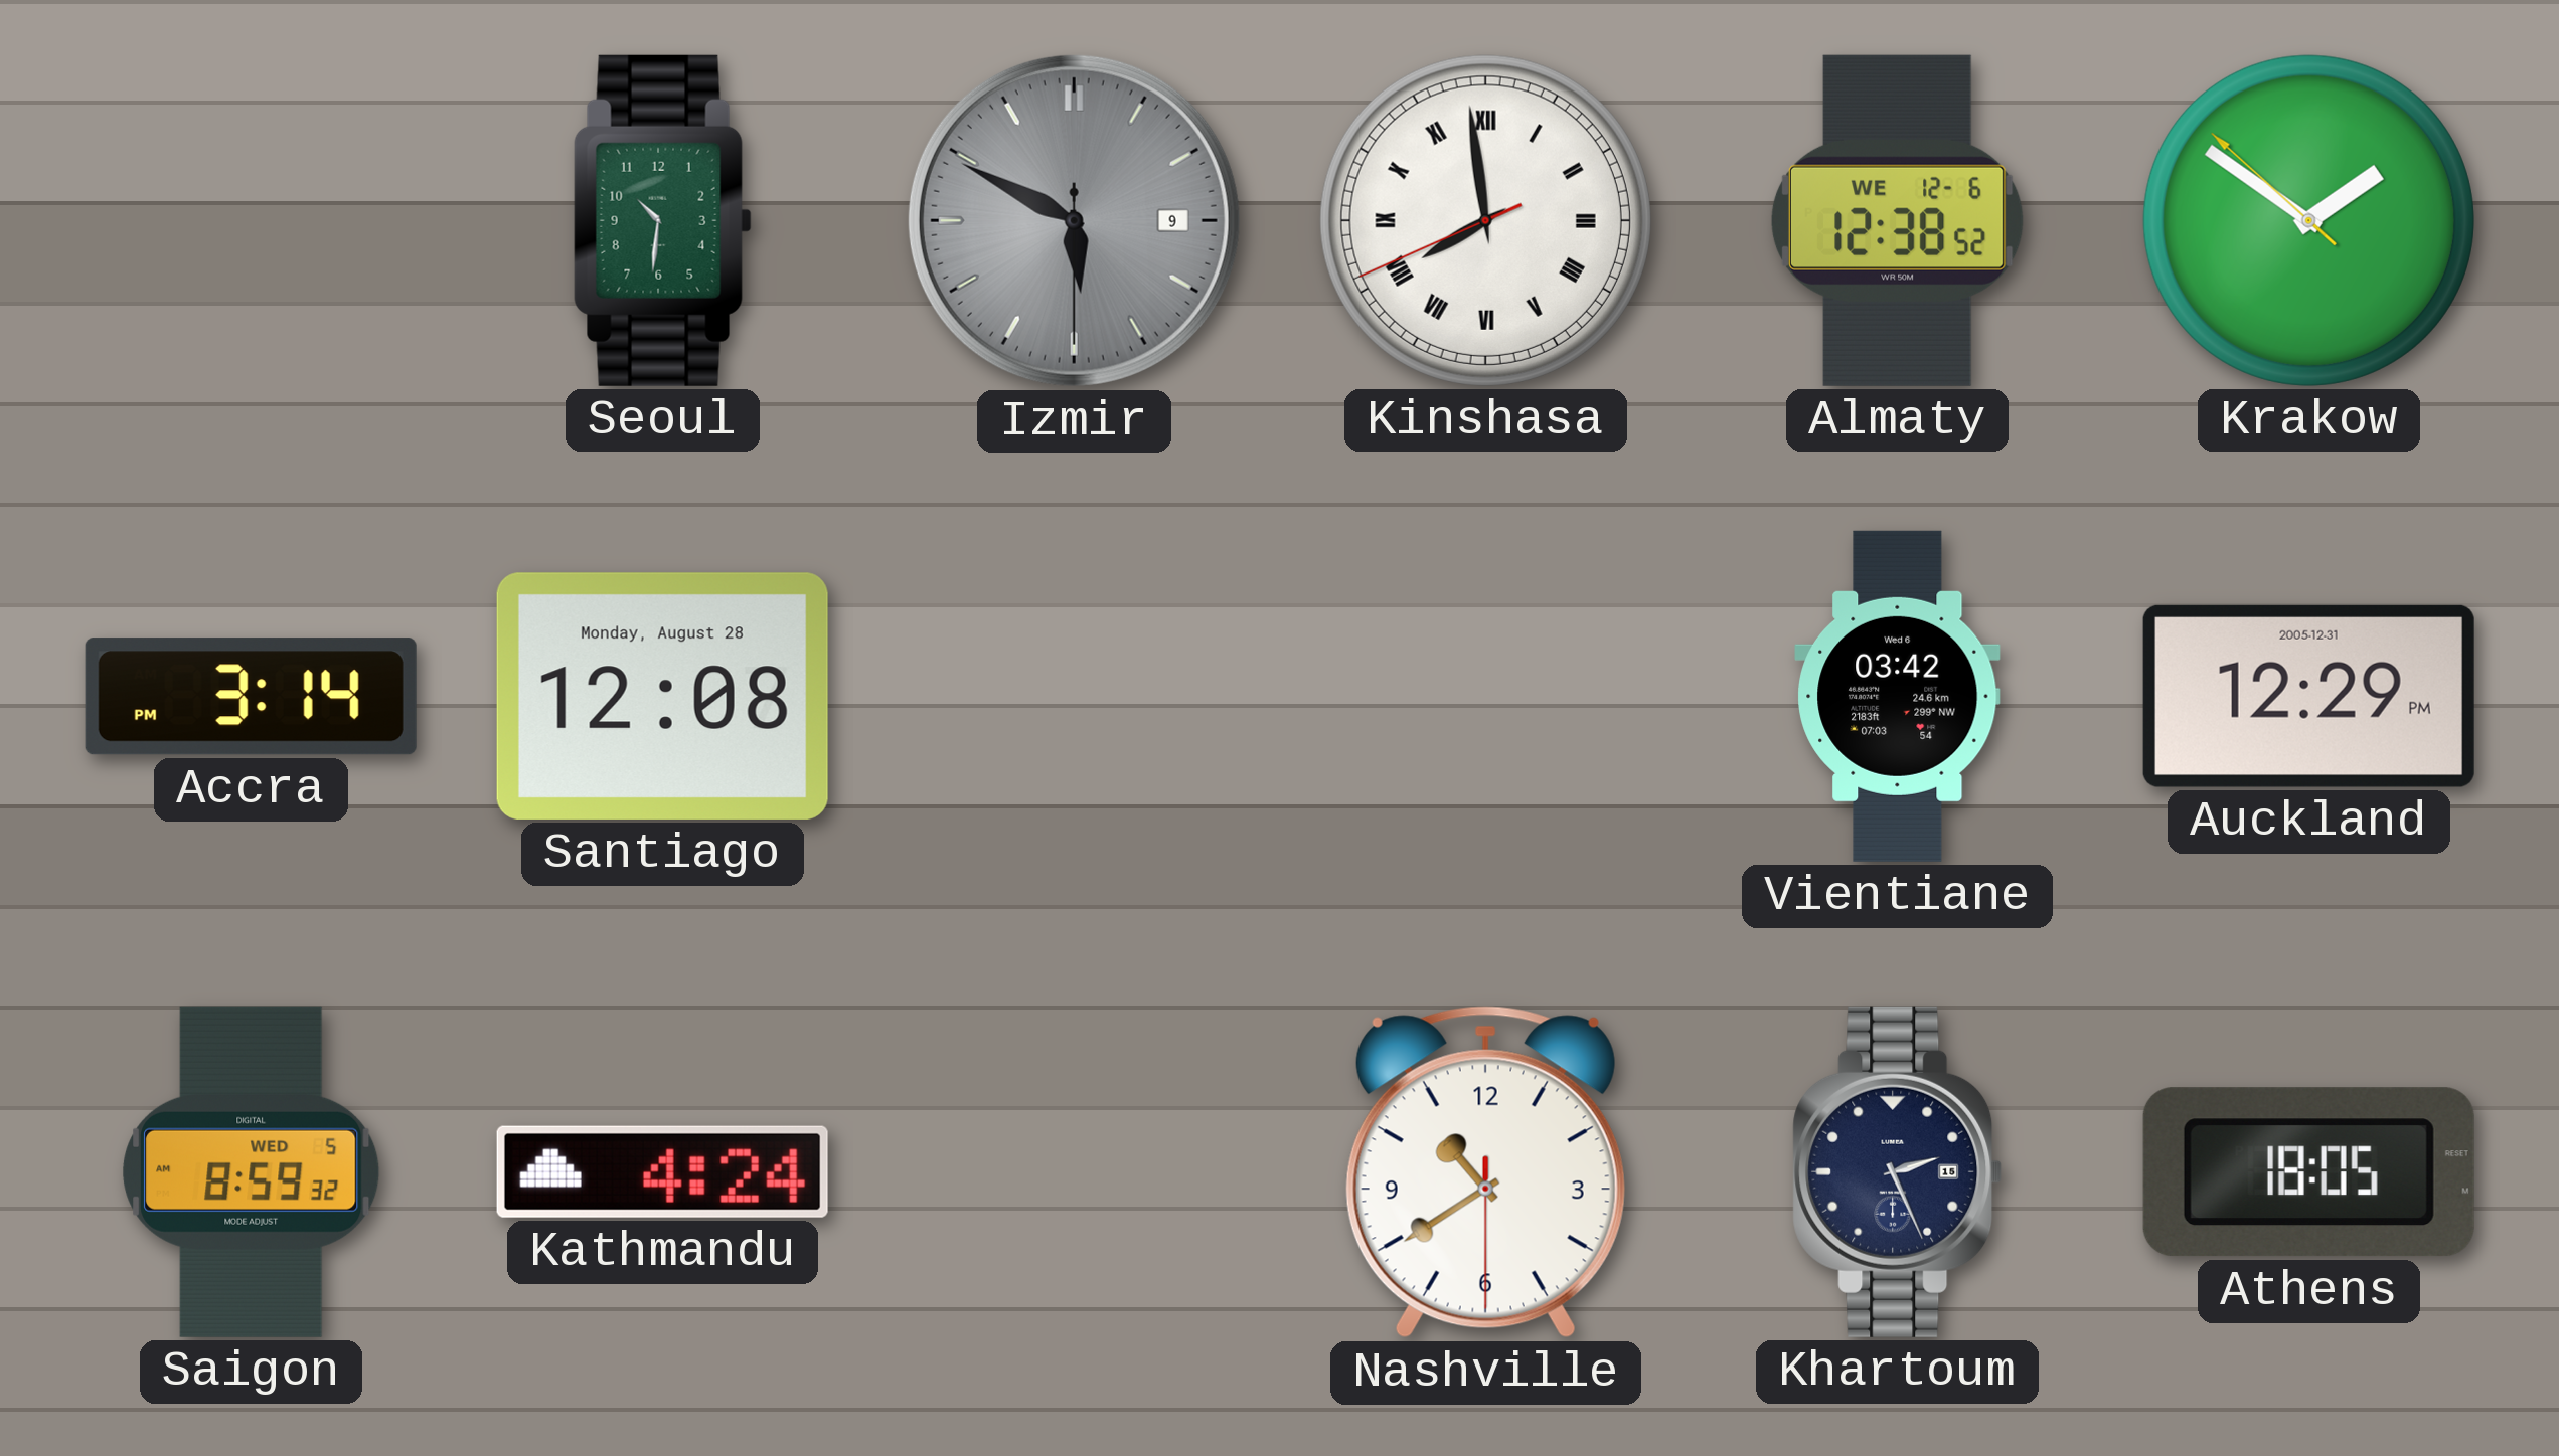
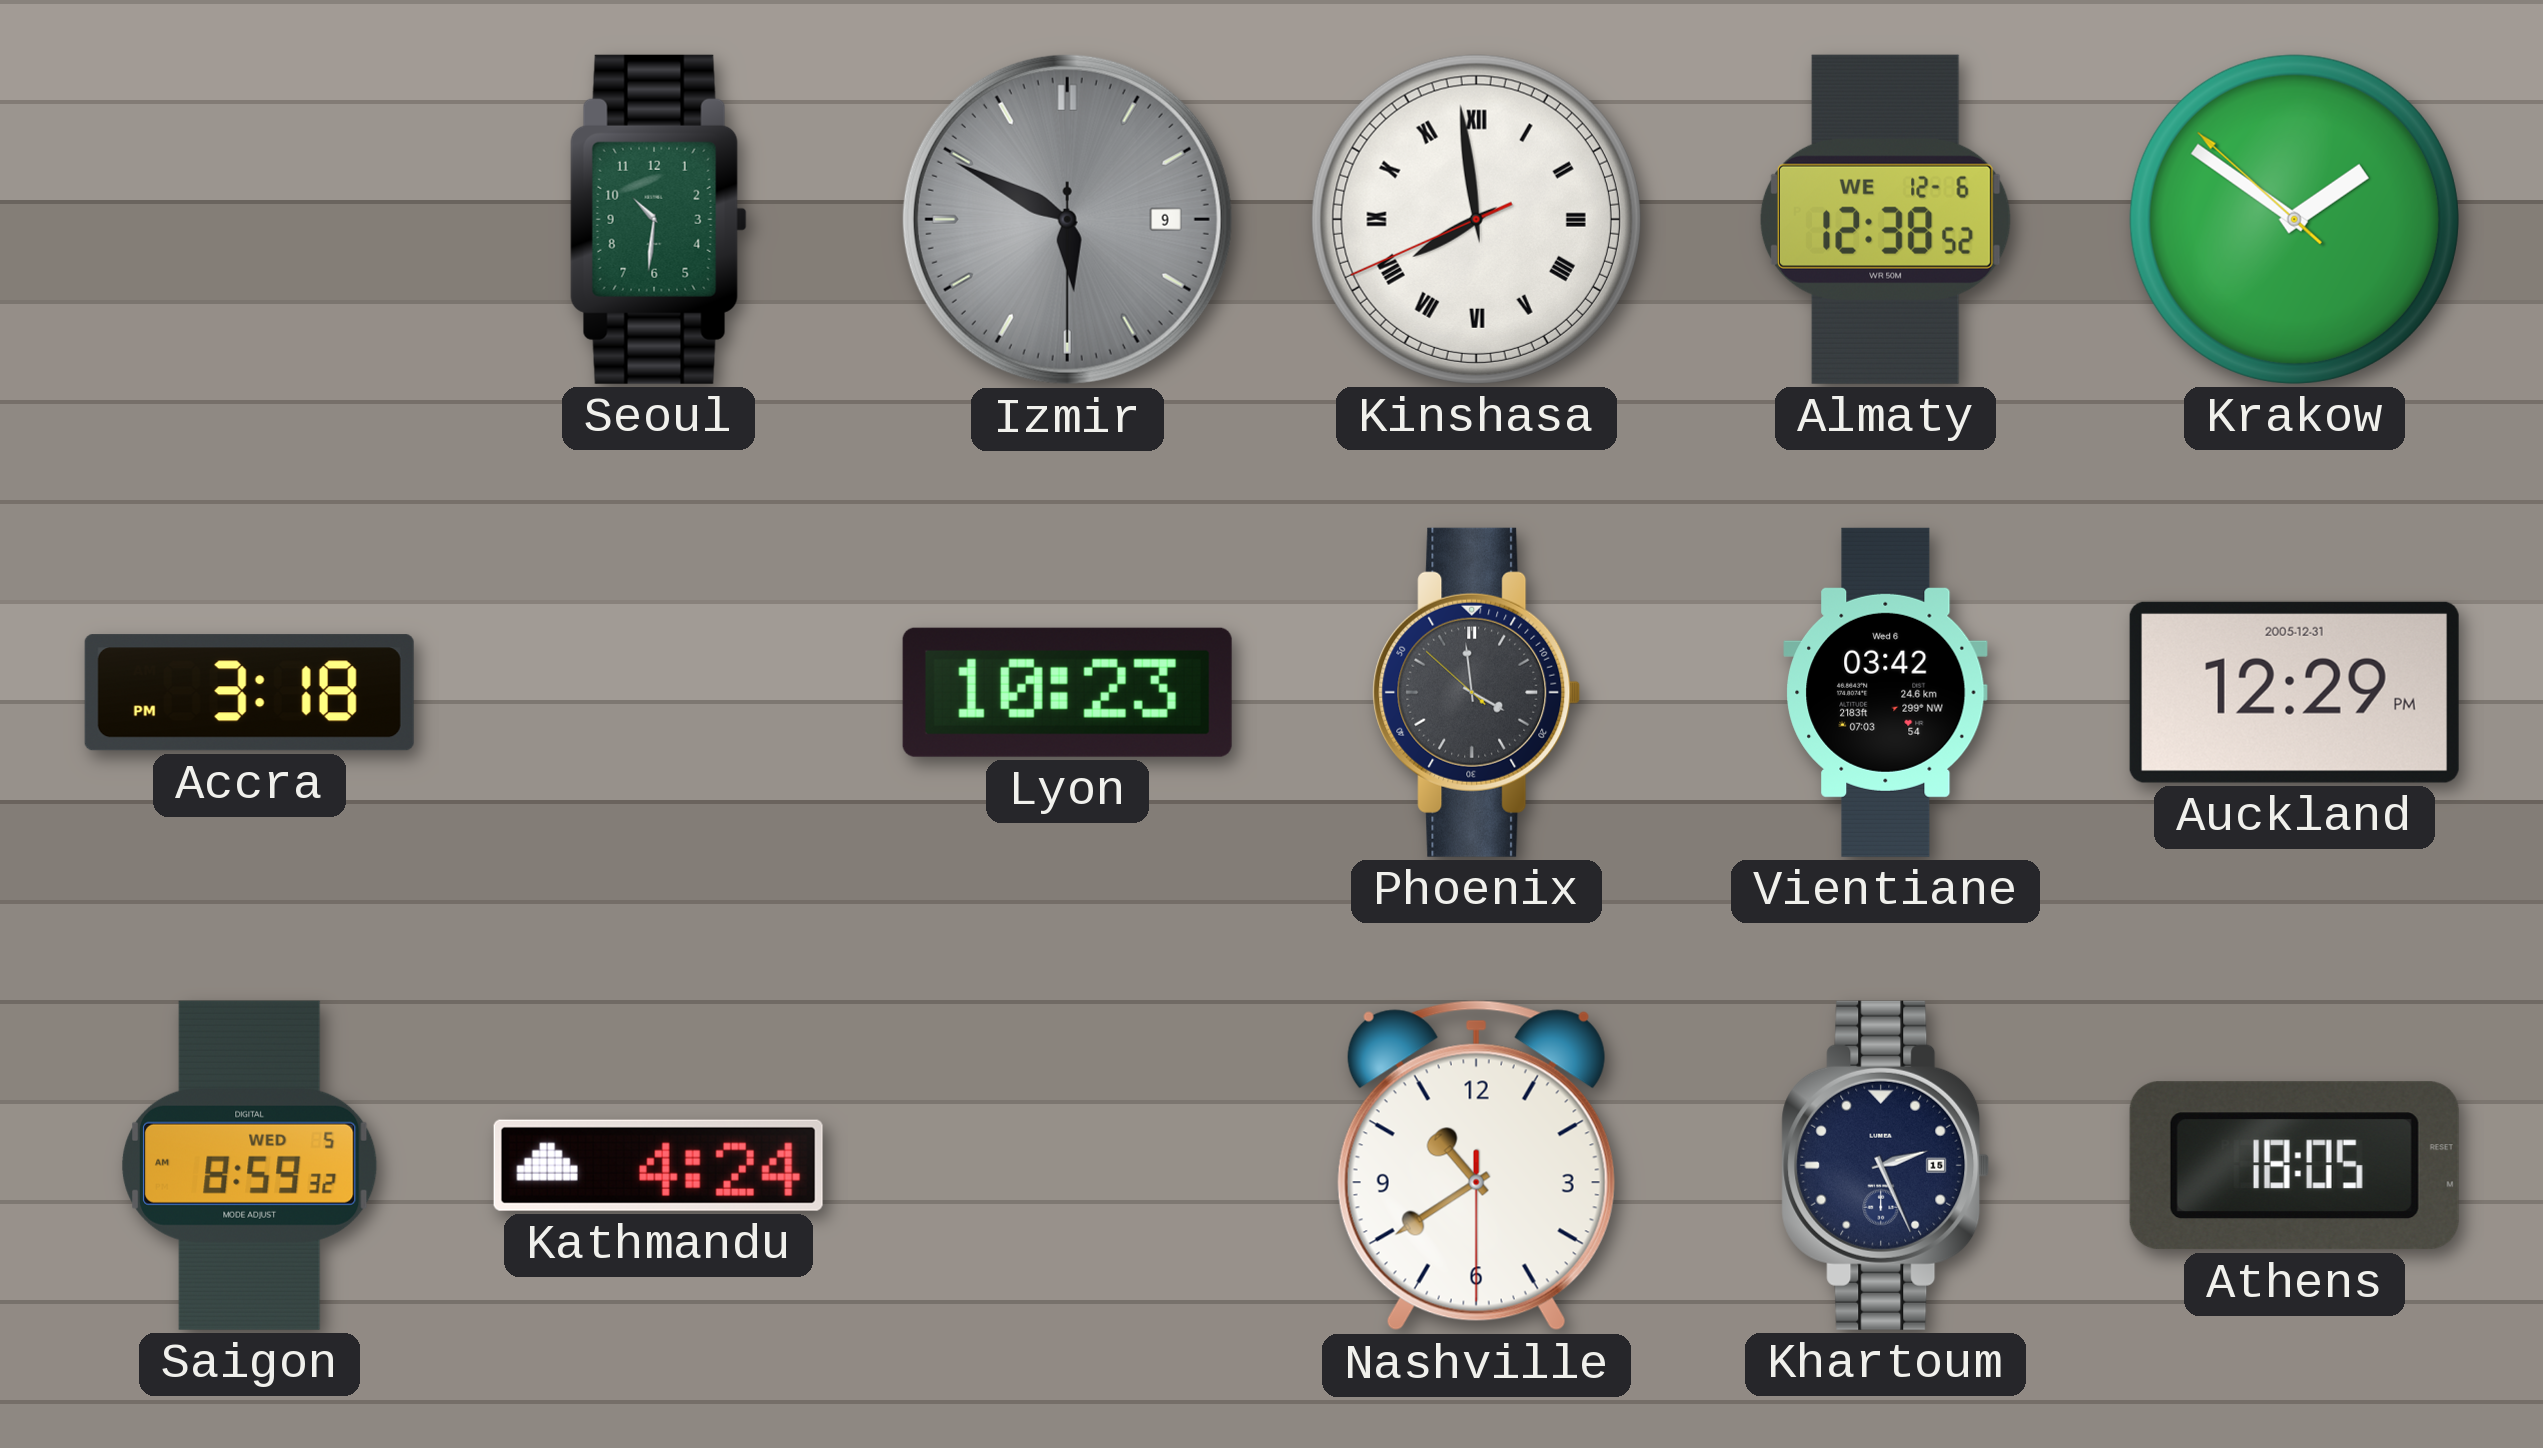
Accra: 3:14 -> 3:18
Santiago: 12:08 -> none
Lyon: none -> 10:23
Phoenix: none -> 3:58
